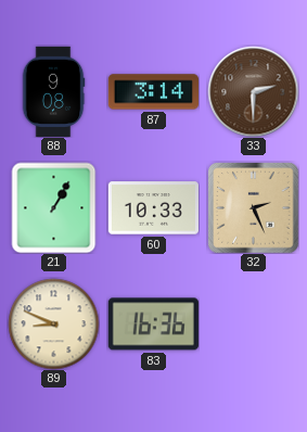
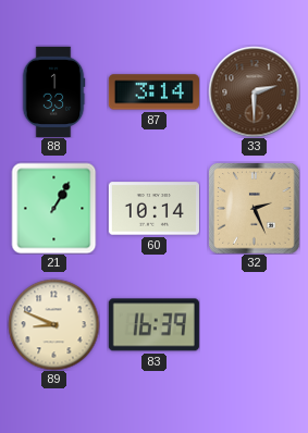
88: 9:08 -> 1:33
60: 10:33 -> 10:14
83: 16:36 -> 16:39
